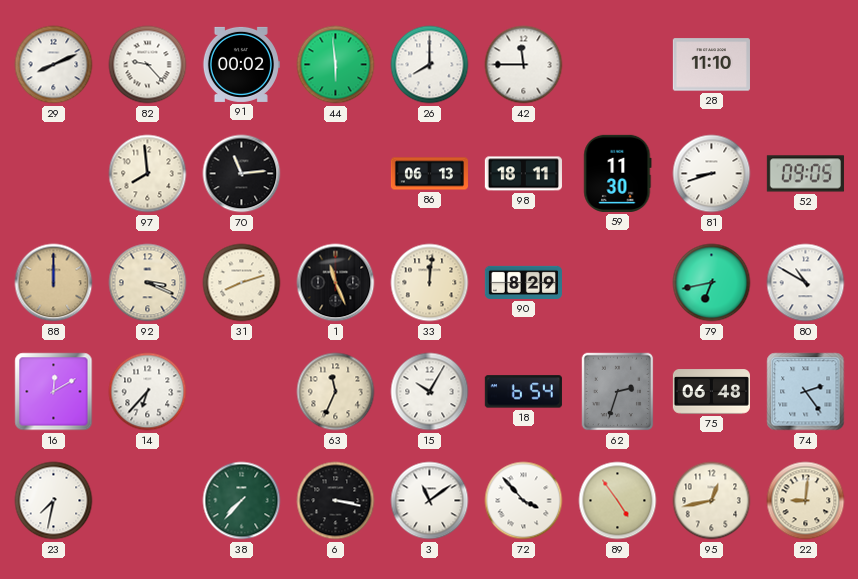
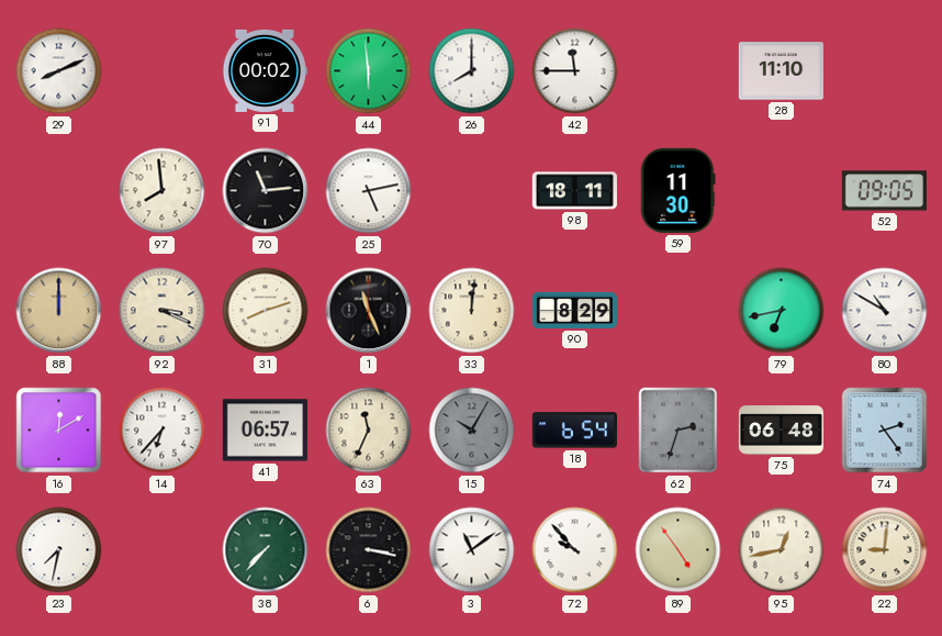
82: 9:23 -> none
25: none -> 5:13
86: 06:13 -> none
81: 8:42 -> none
41: none -> 06:57
15 dial: white -> grey
72: 3:53 -> 9:53
